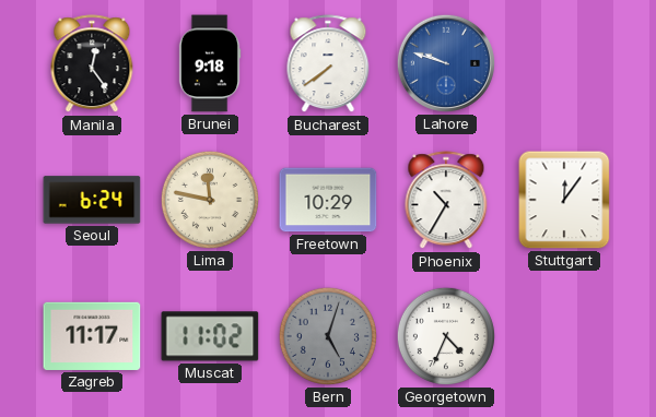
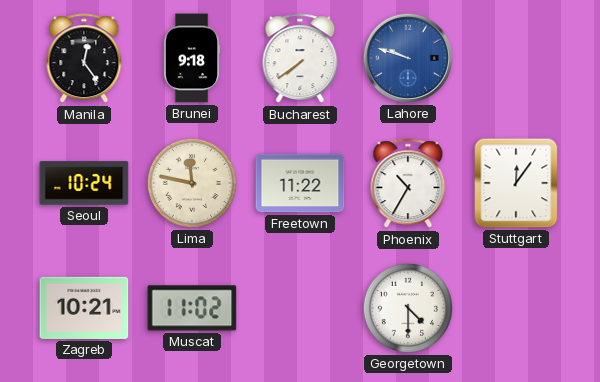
Seoul: 6:24 -> 10:24
Freetown: 10:29 -> 11:22
Zagreb: 11:17 -> 10:21
Bern: 5:03 -> none
Georgetown: 4:34 -> 4:30
